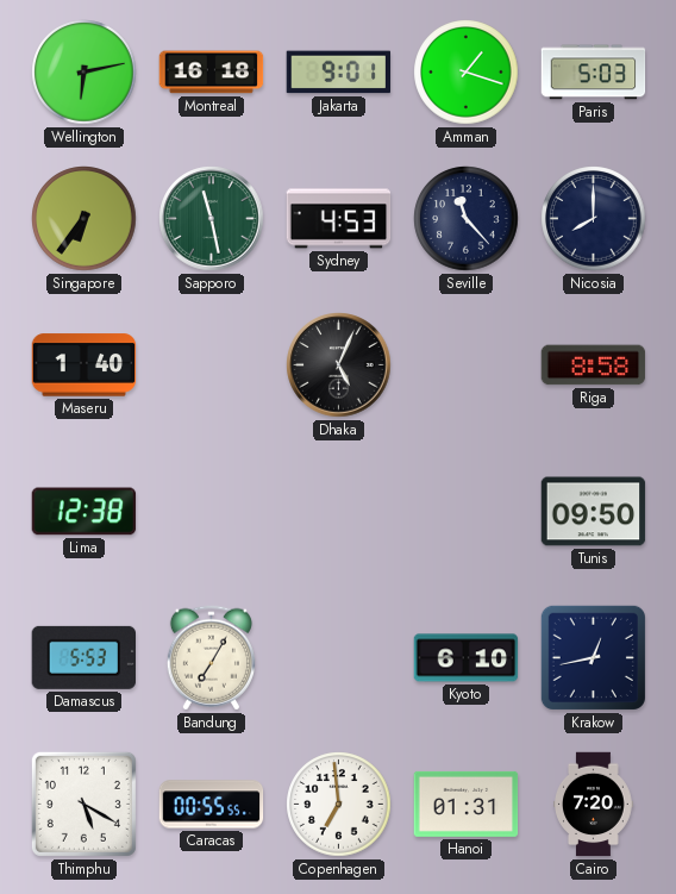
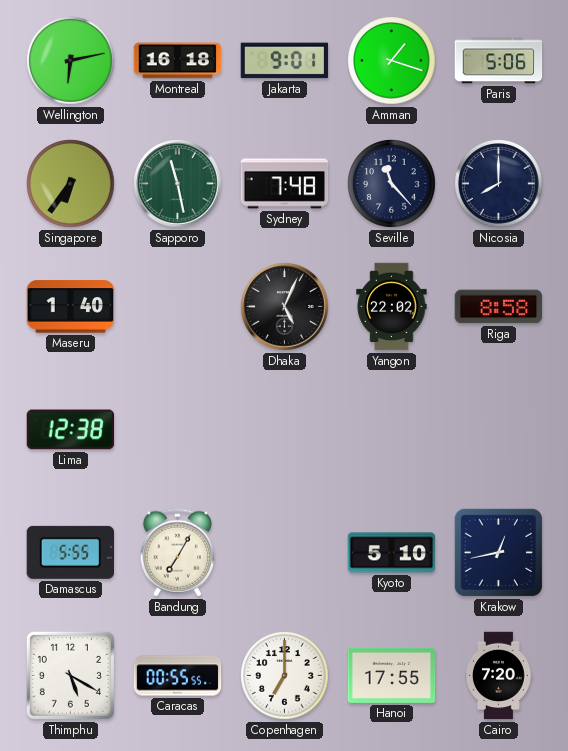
Paris: 5:03 -> 5:06
Sydney: 4:53 -> 7:48
Yangon: none -> 22:02
Tunis: 09:50 -> none
Damascus: 5:53 -> 5:55
Kyoto: 6:10 -> 5:10
Copenhagen: 6:59 -> 7:00
Hanoi: 01:31 -> 17:55
